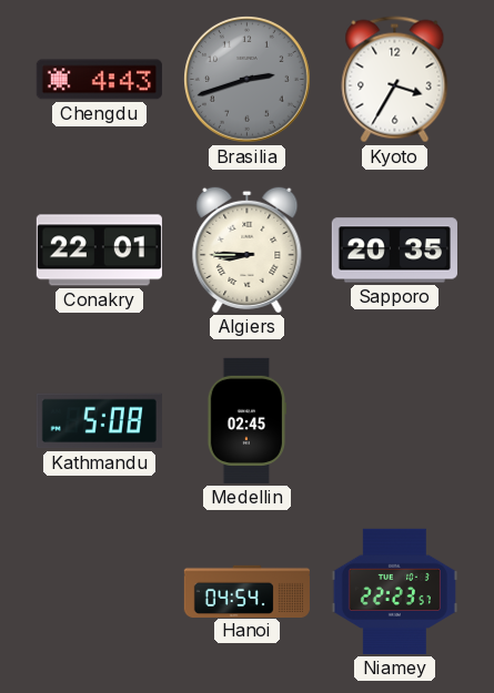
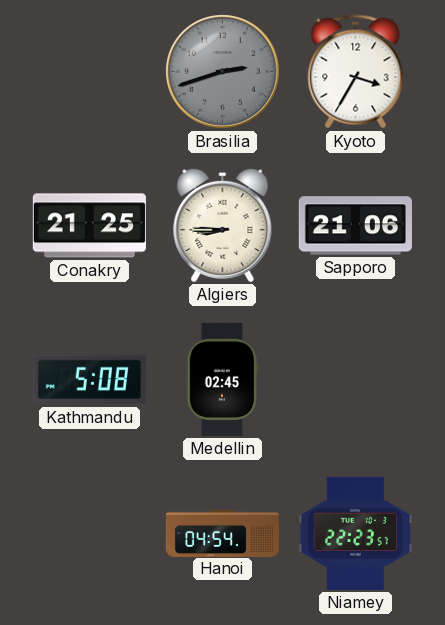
Chengdu: 4:43 -> none
Conakry: 22:01 -> 21:25
Sapporo: 20:35 -> 21:06
